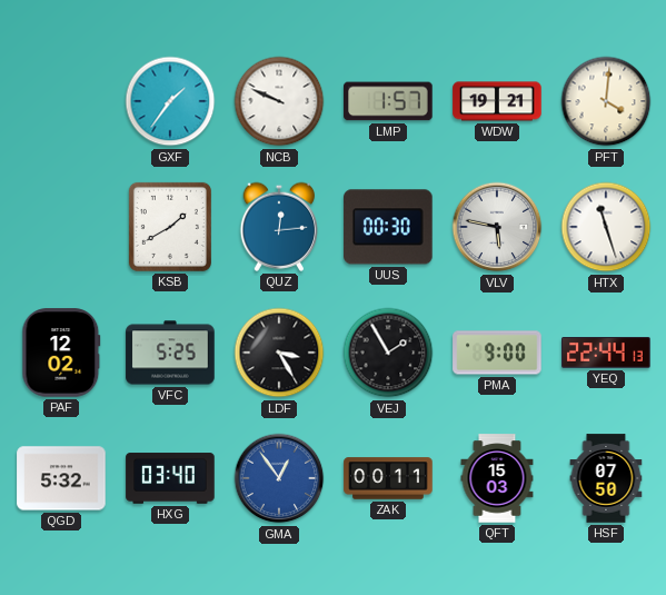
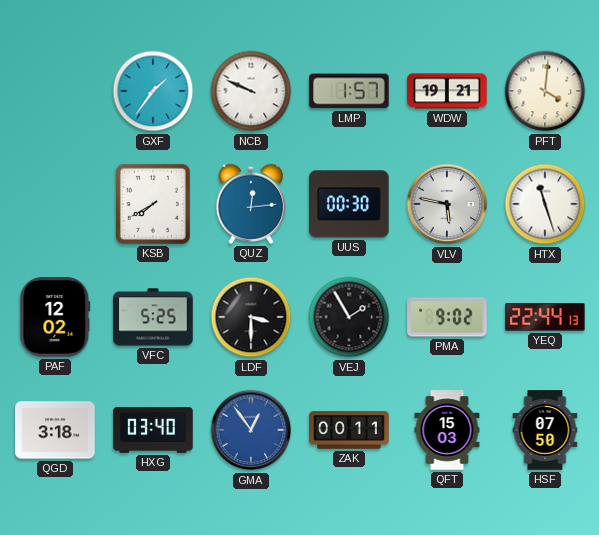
KSB: 1:40 -> 7:40
LDF: 3:25 -> 3:30
PMA: 9:00 -> 9:02
QGD: 5:32 -> 3:18
